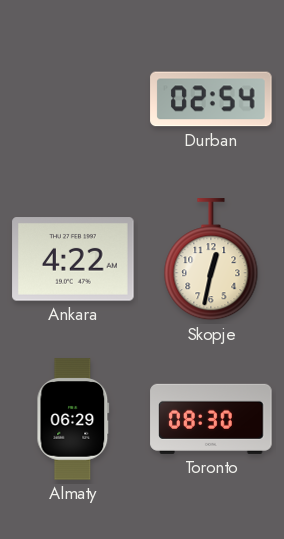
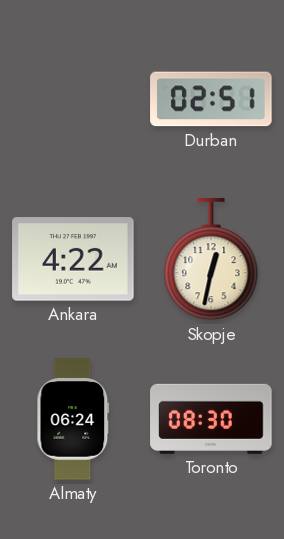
Durban: 02:54 -> 02:51
Almaty: 06:29 -> 06:24
